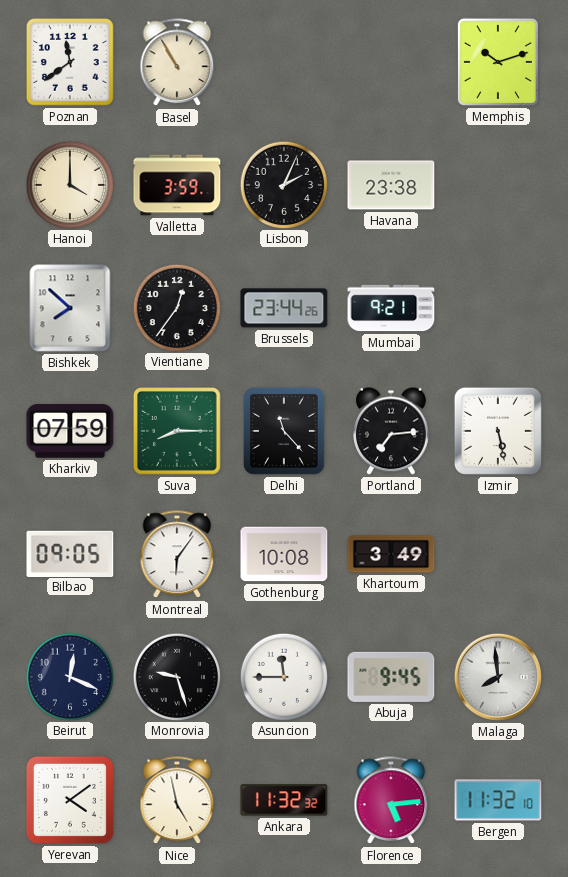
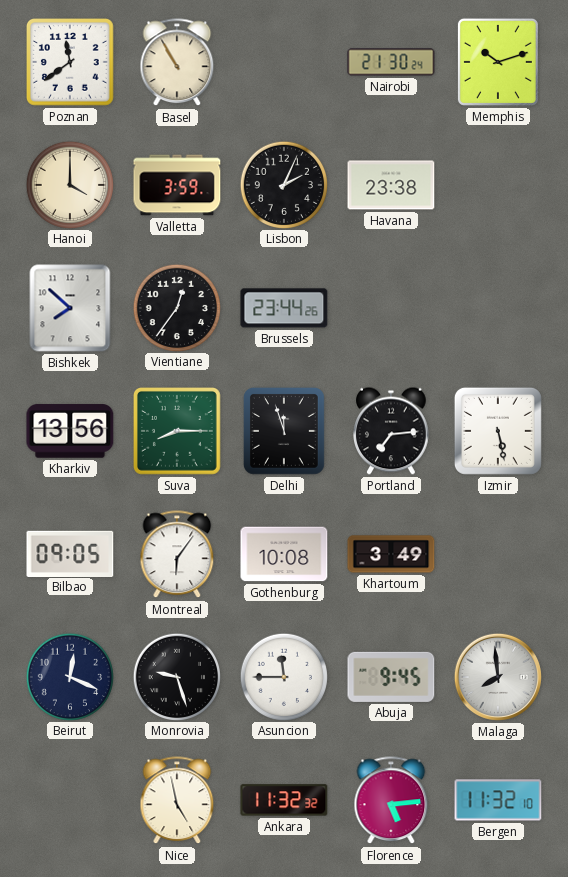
Nairobi: none -> 21:30
Mumbai: 9:21 -> none
Kharkiv: 07:59 -> 13:56
Delhi: 11:23 -> 11:57
Yerevan: 4:09 -> none
